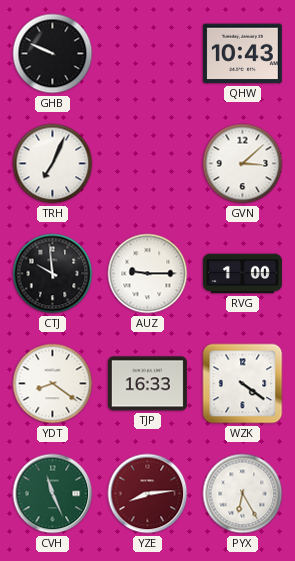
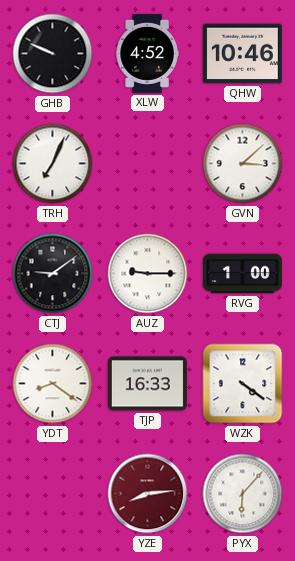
XLW: none -> 4:52
QHW: 10:43 -> 10:46
CTJ: 9:59 -> 9:09
CVH: 11:26 -> none
PYX: 6:25 -> 6:07
